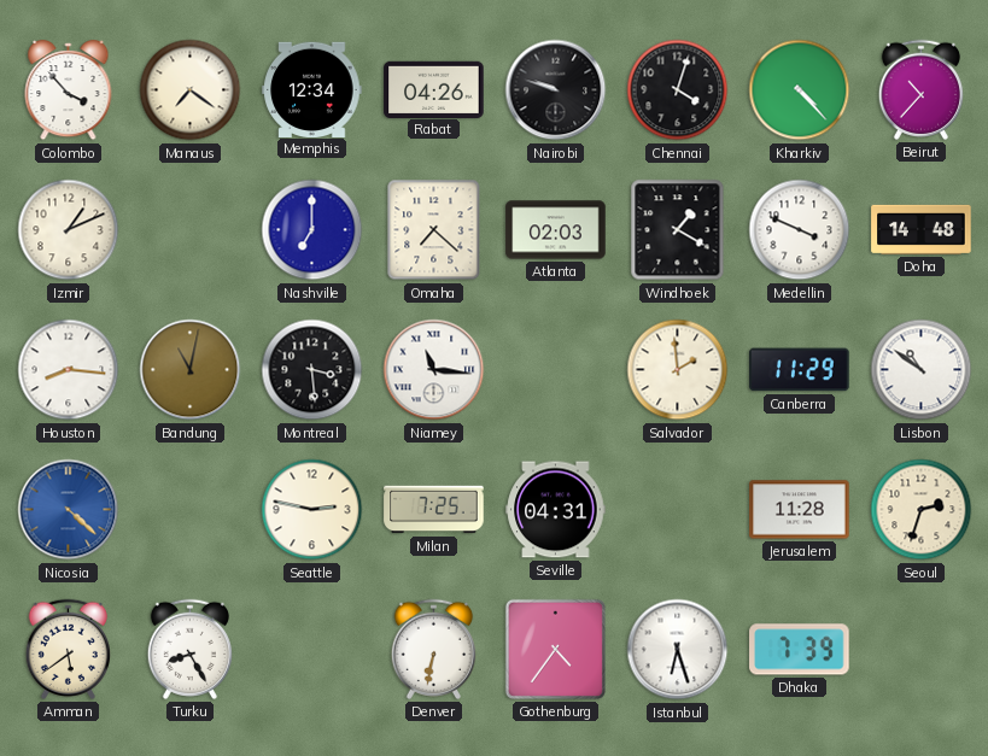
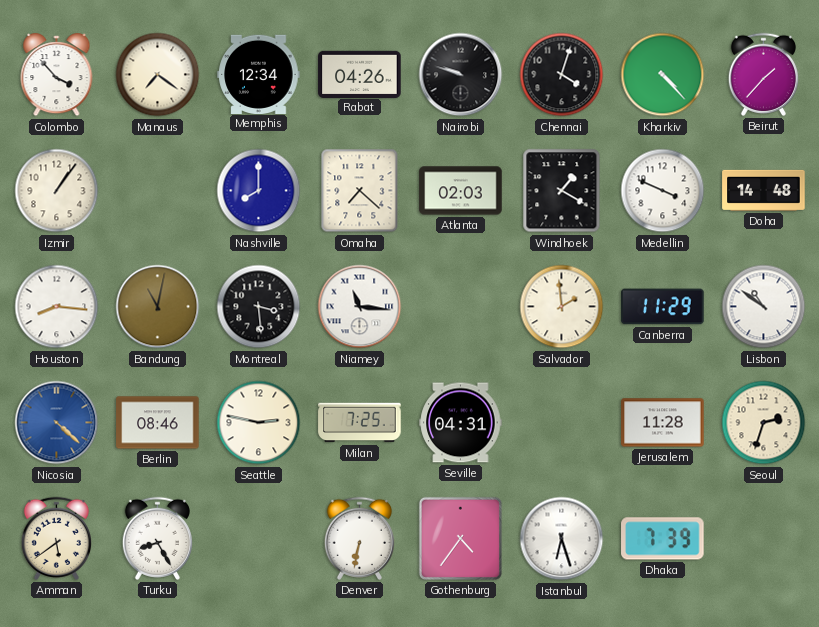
Beirut: 10:37 -> 1:37
Izmir: 1:11 -> 1:06
Nashville: 7:00 -> 8:00
Berlin: none -> 08:46
